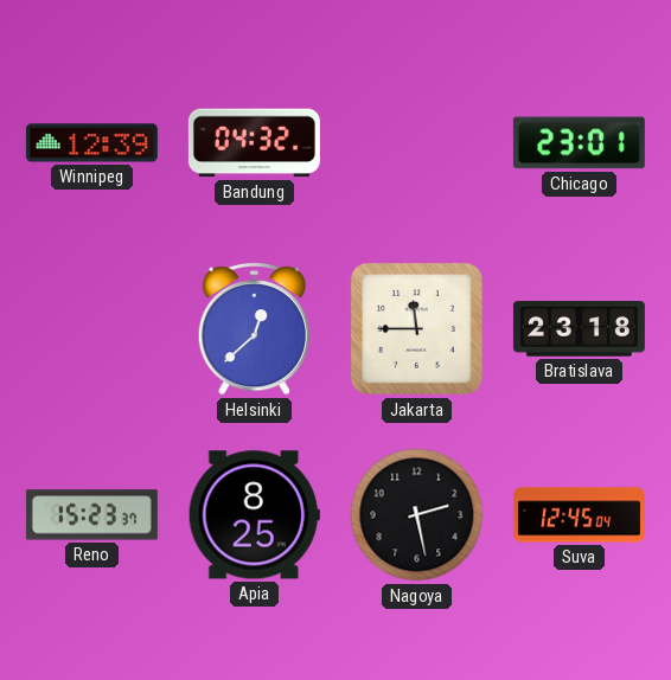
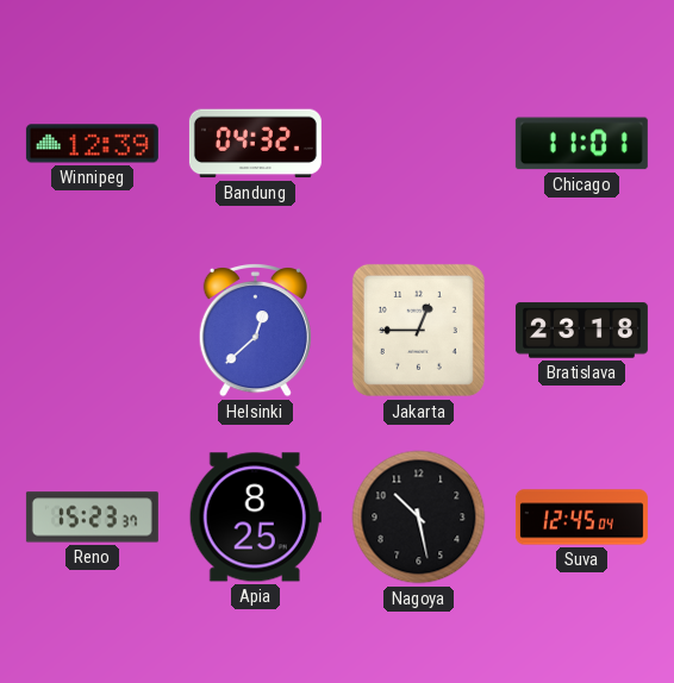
Chicago: 23:01 -> 11:01
Jakarta: 11:45 -> 12:45
Nagoya: 2:28 -> 10:28
